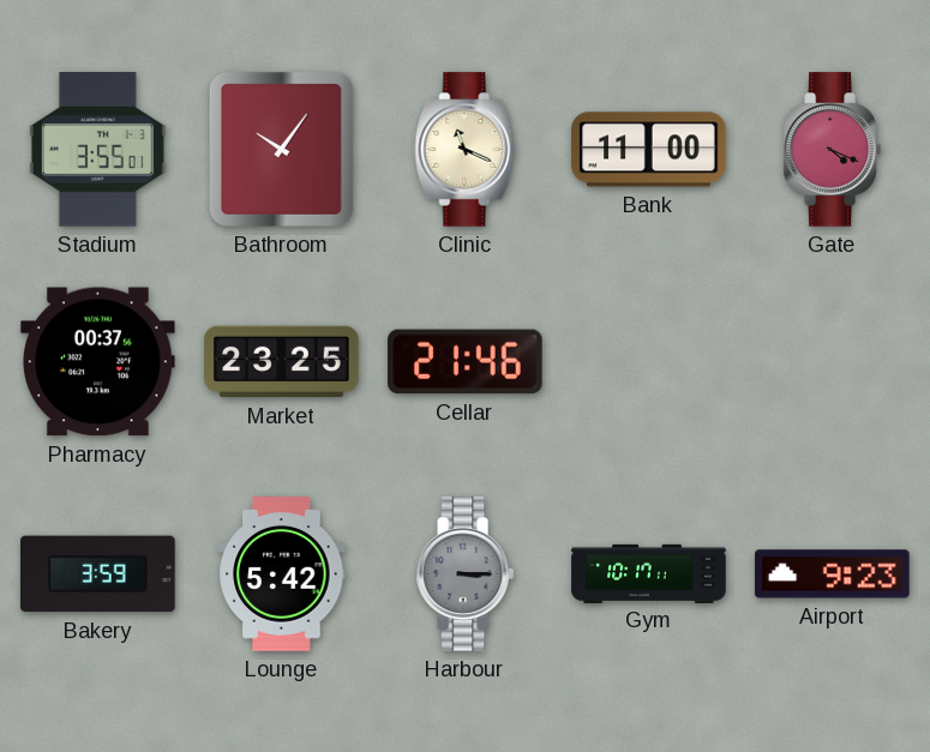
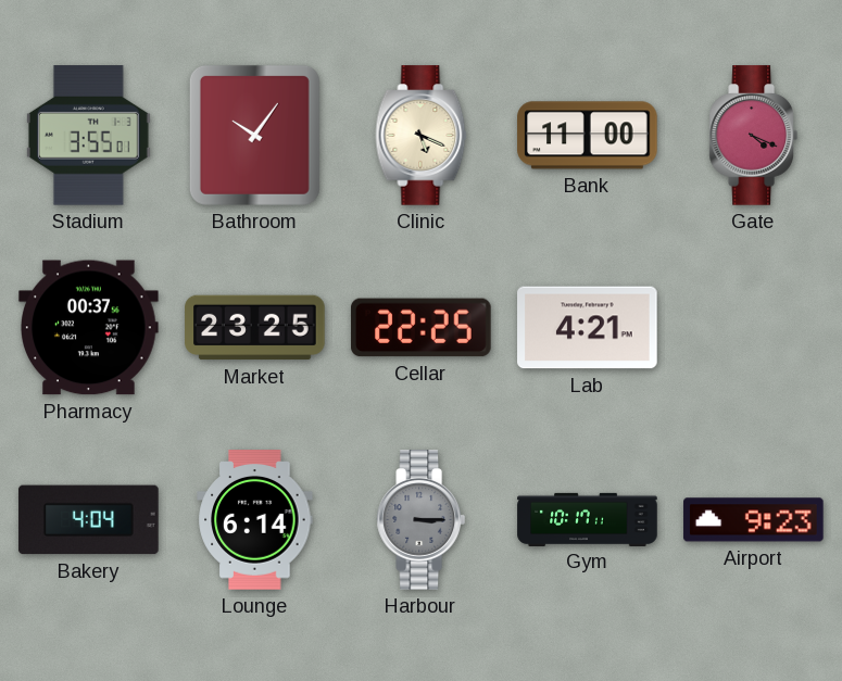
Clinic: 11:19 -> 5:19
Cellar: 21:46 -> 22:25
Lab: none -> 4:21
Bakery: 3:59 -> 4:04
Lounge: 5:42 -> 6:14
